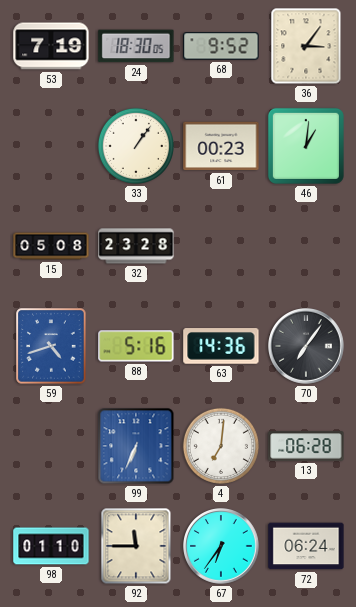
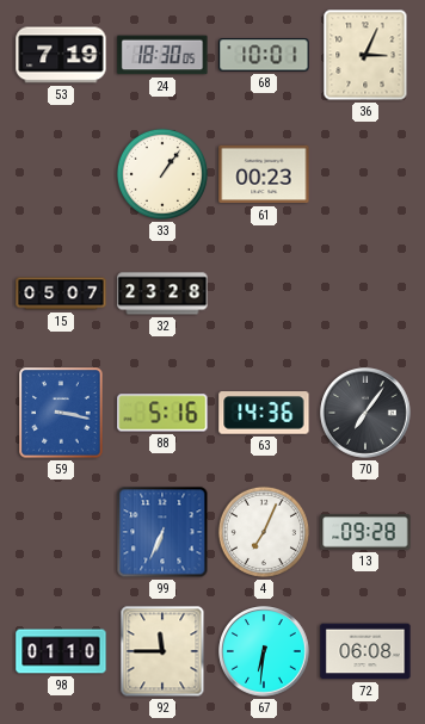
68: 9:52 -> 10:01
36: 3:06 -> 3:04
46: 1:01 -> none
15: 05:08 -> 05:07
59: 4:42 -> 3:17
4: 7:01 -> 7:04
13: 06:28 -> 09:28
67: 6:36 -> 6:31
72: 06:24 -> 06:08
